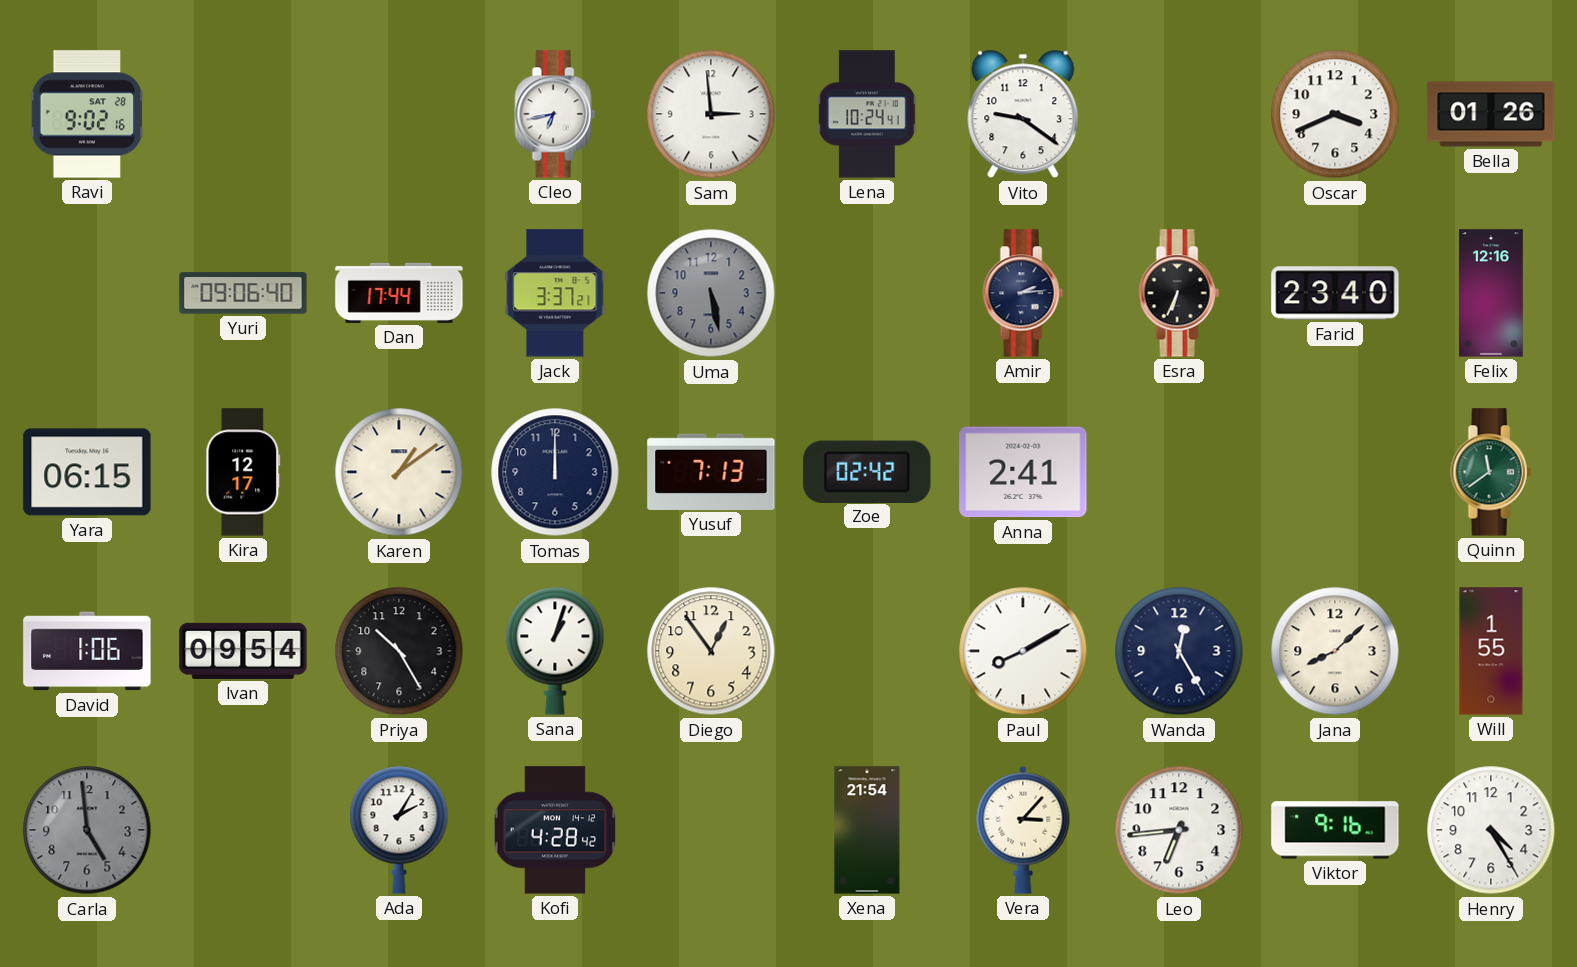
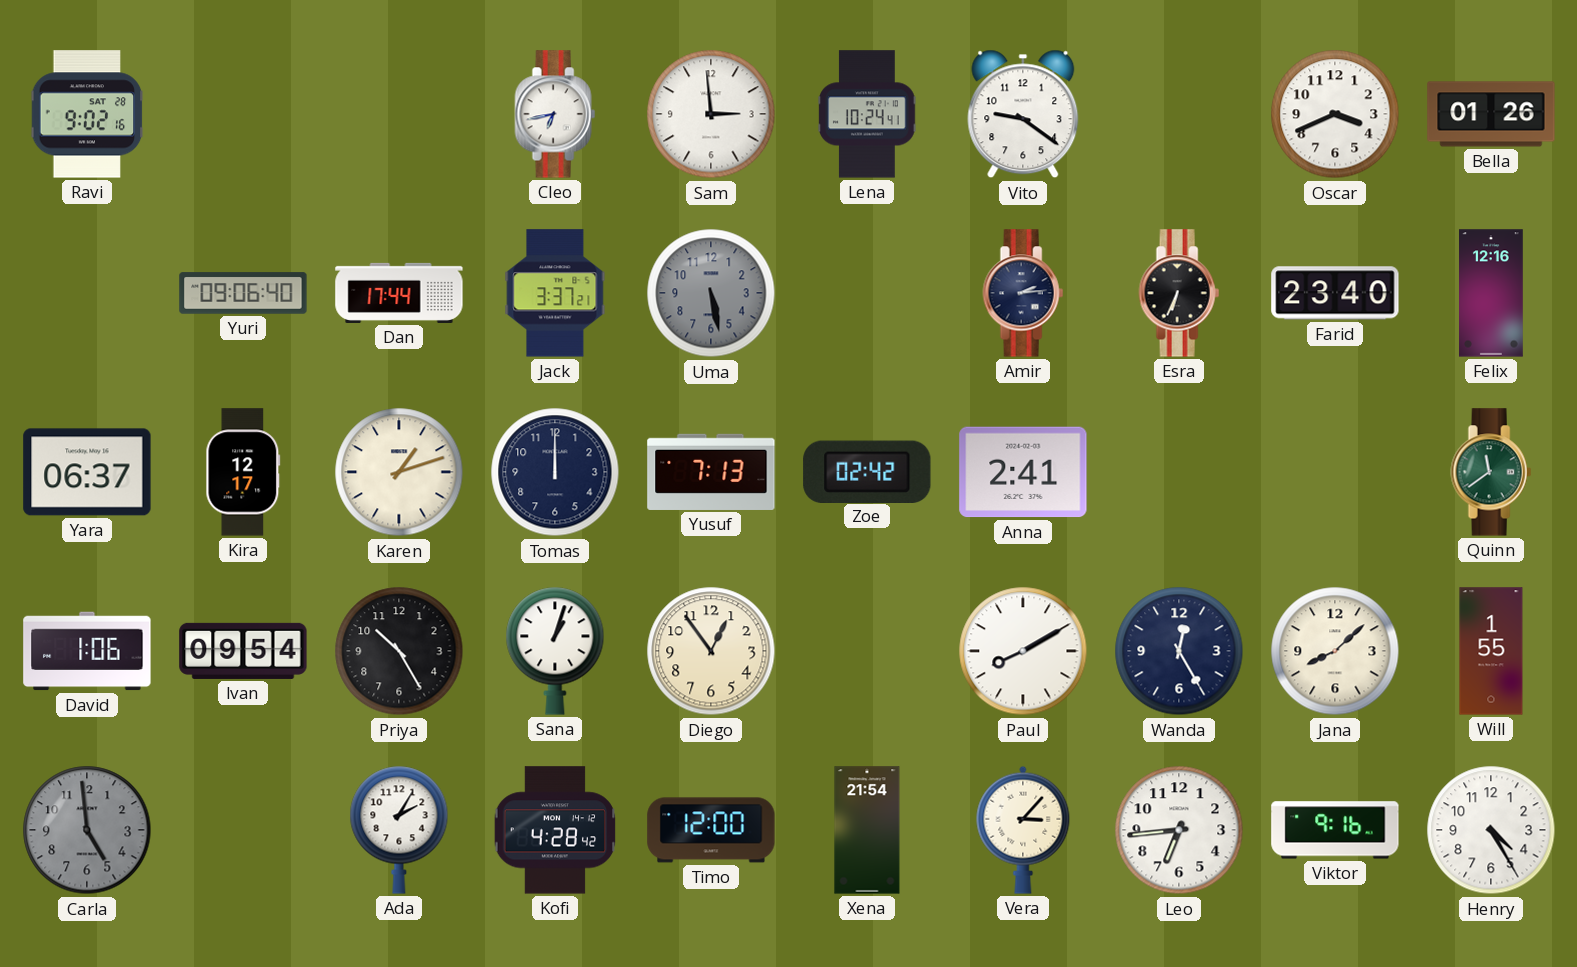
Yara: 06:15 -> 06:37
Karen: 1:09 -> 1:12
Timo: none -> 12:00
